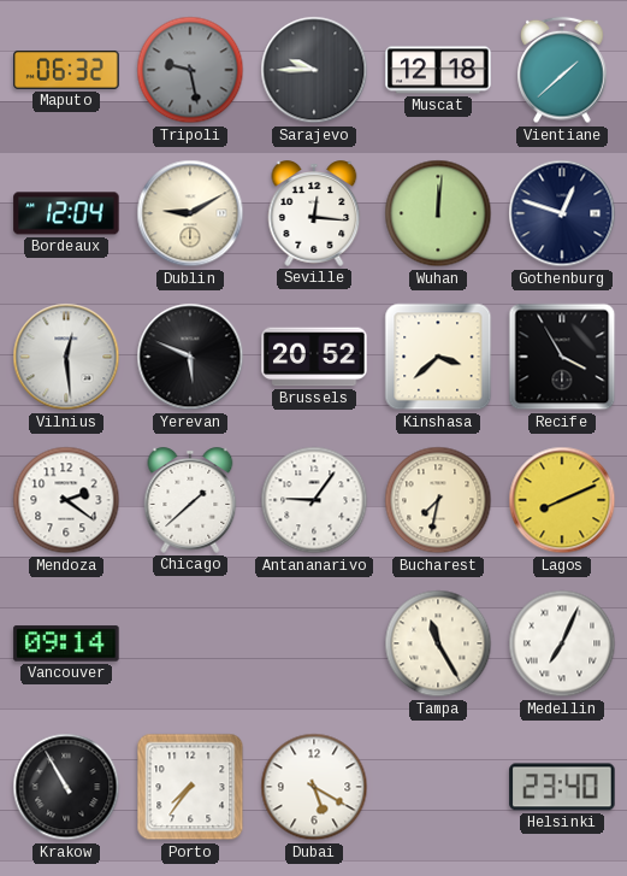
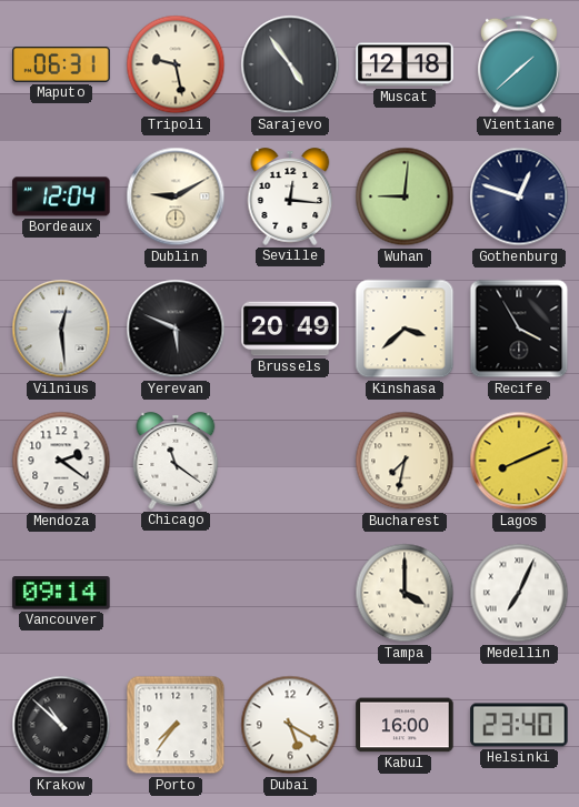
Maputo: 06:32 -> 06:31
Tripoli dial: grey -> cream
Sarajevo: 9:45 -> 4:54
Wuhan: 12:01 -> 9:01
Brussels: 20:52 -> 20:49
Chicago: 1:38 -> 11:21
Antananarivo: 9:06 -> none
Tampa: 11:25 -> 4:00
Krakow: 10:55 -> 10:52
Kabul: none -> 16:00
